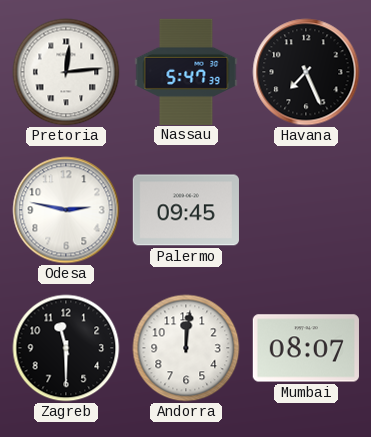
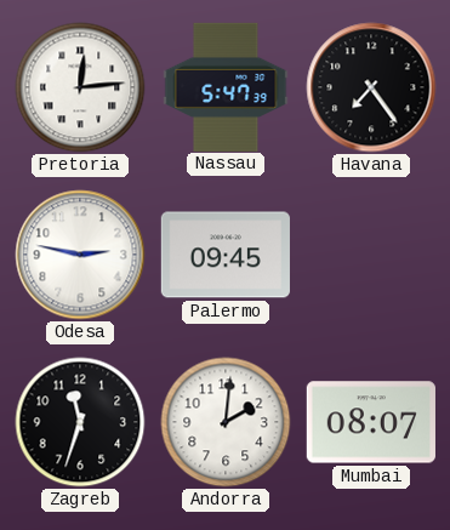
Havana: 7:26 -> 7:24
Zagreb: 11:30 -> 11:33
Andorra: 12:01 -> 2:01
